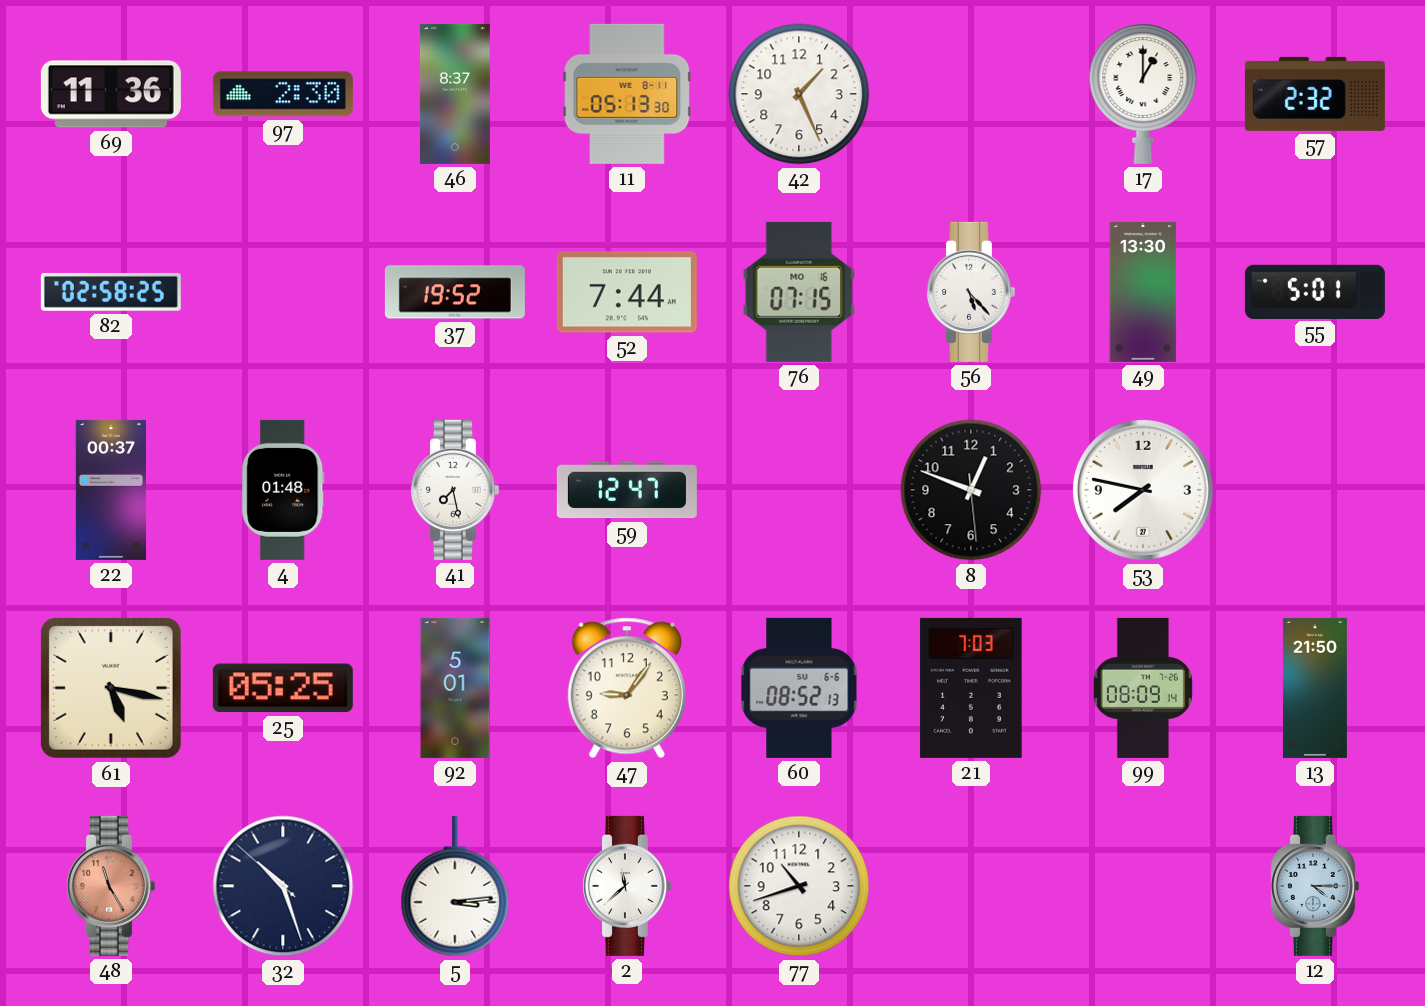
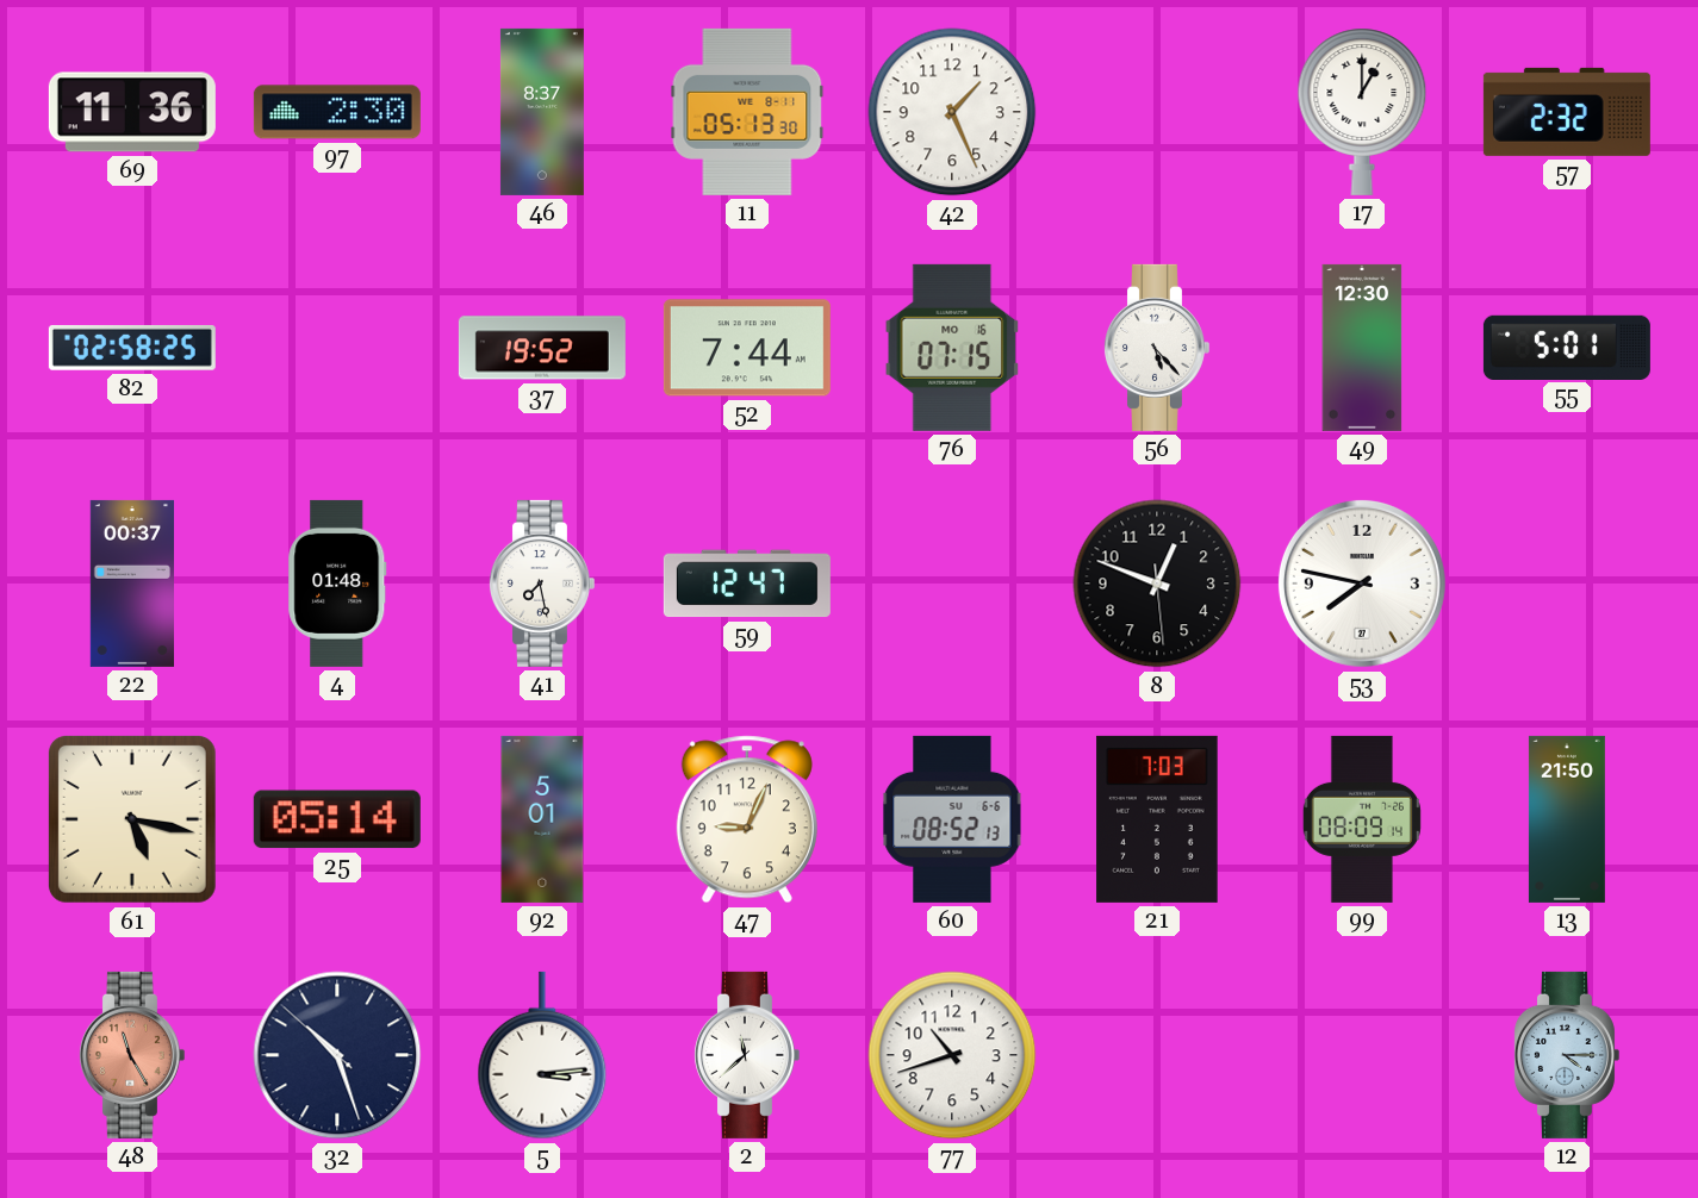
49: 13:30 -> 12:30
25: 05:25 -> 05:14
47: 9:06 -> 9:04
